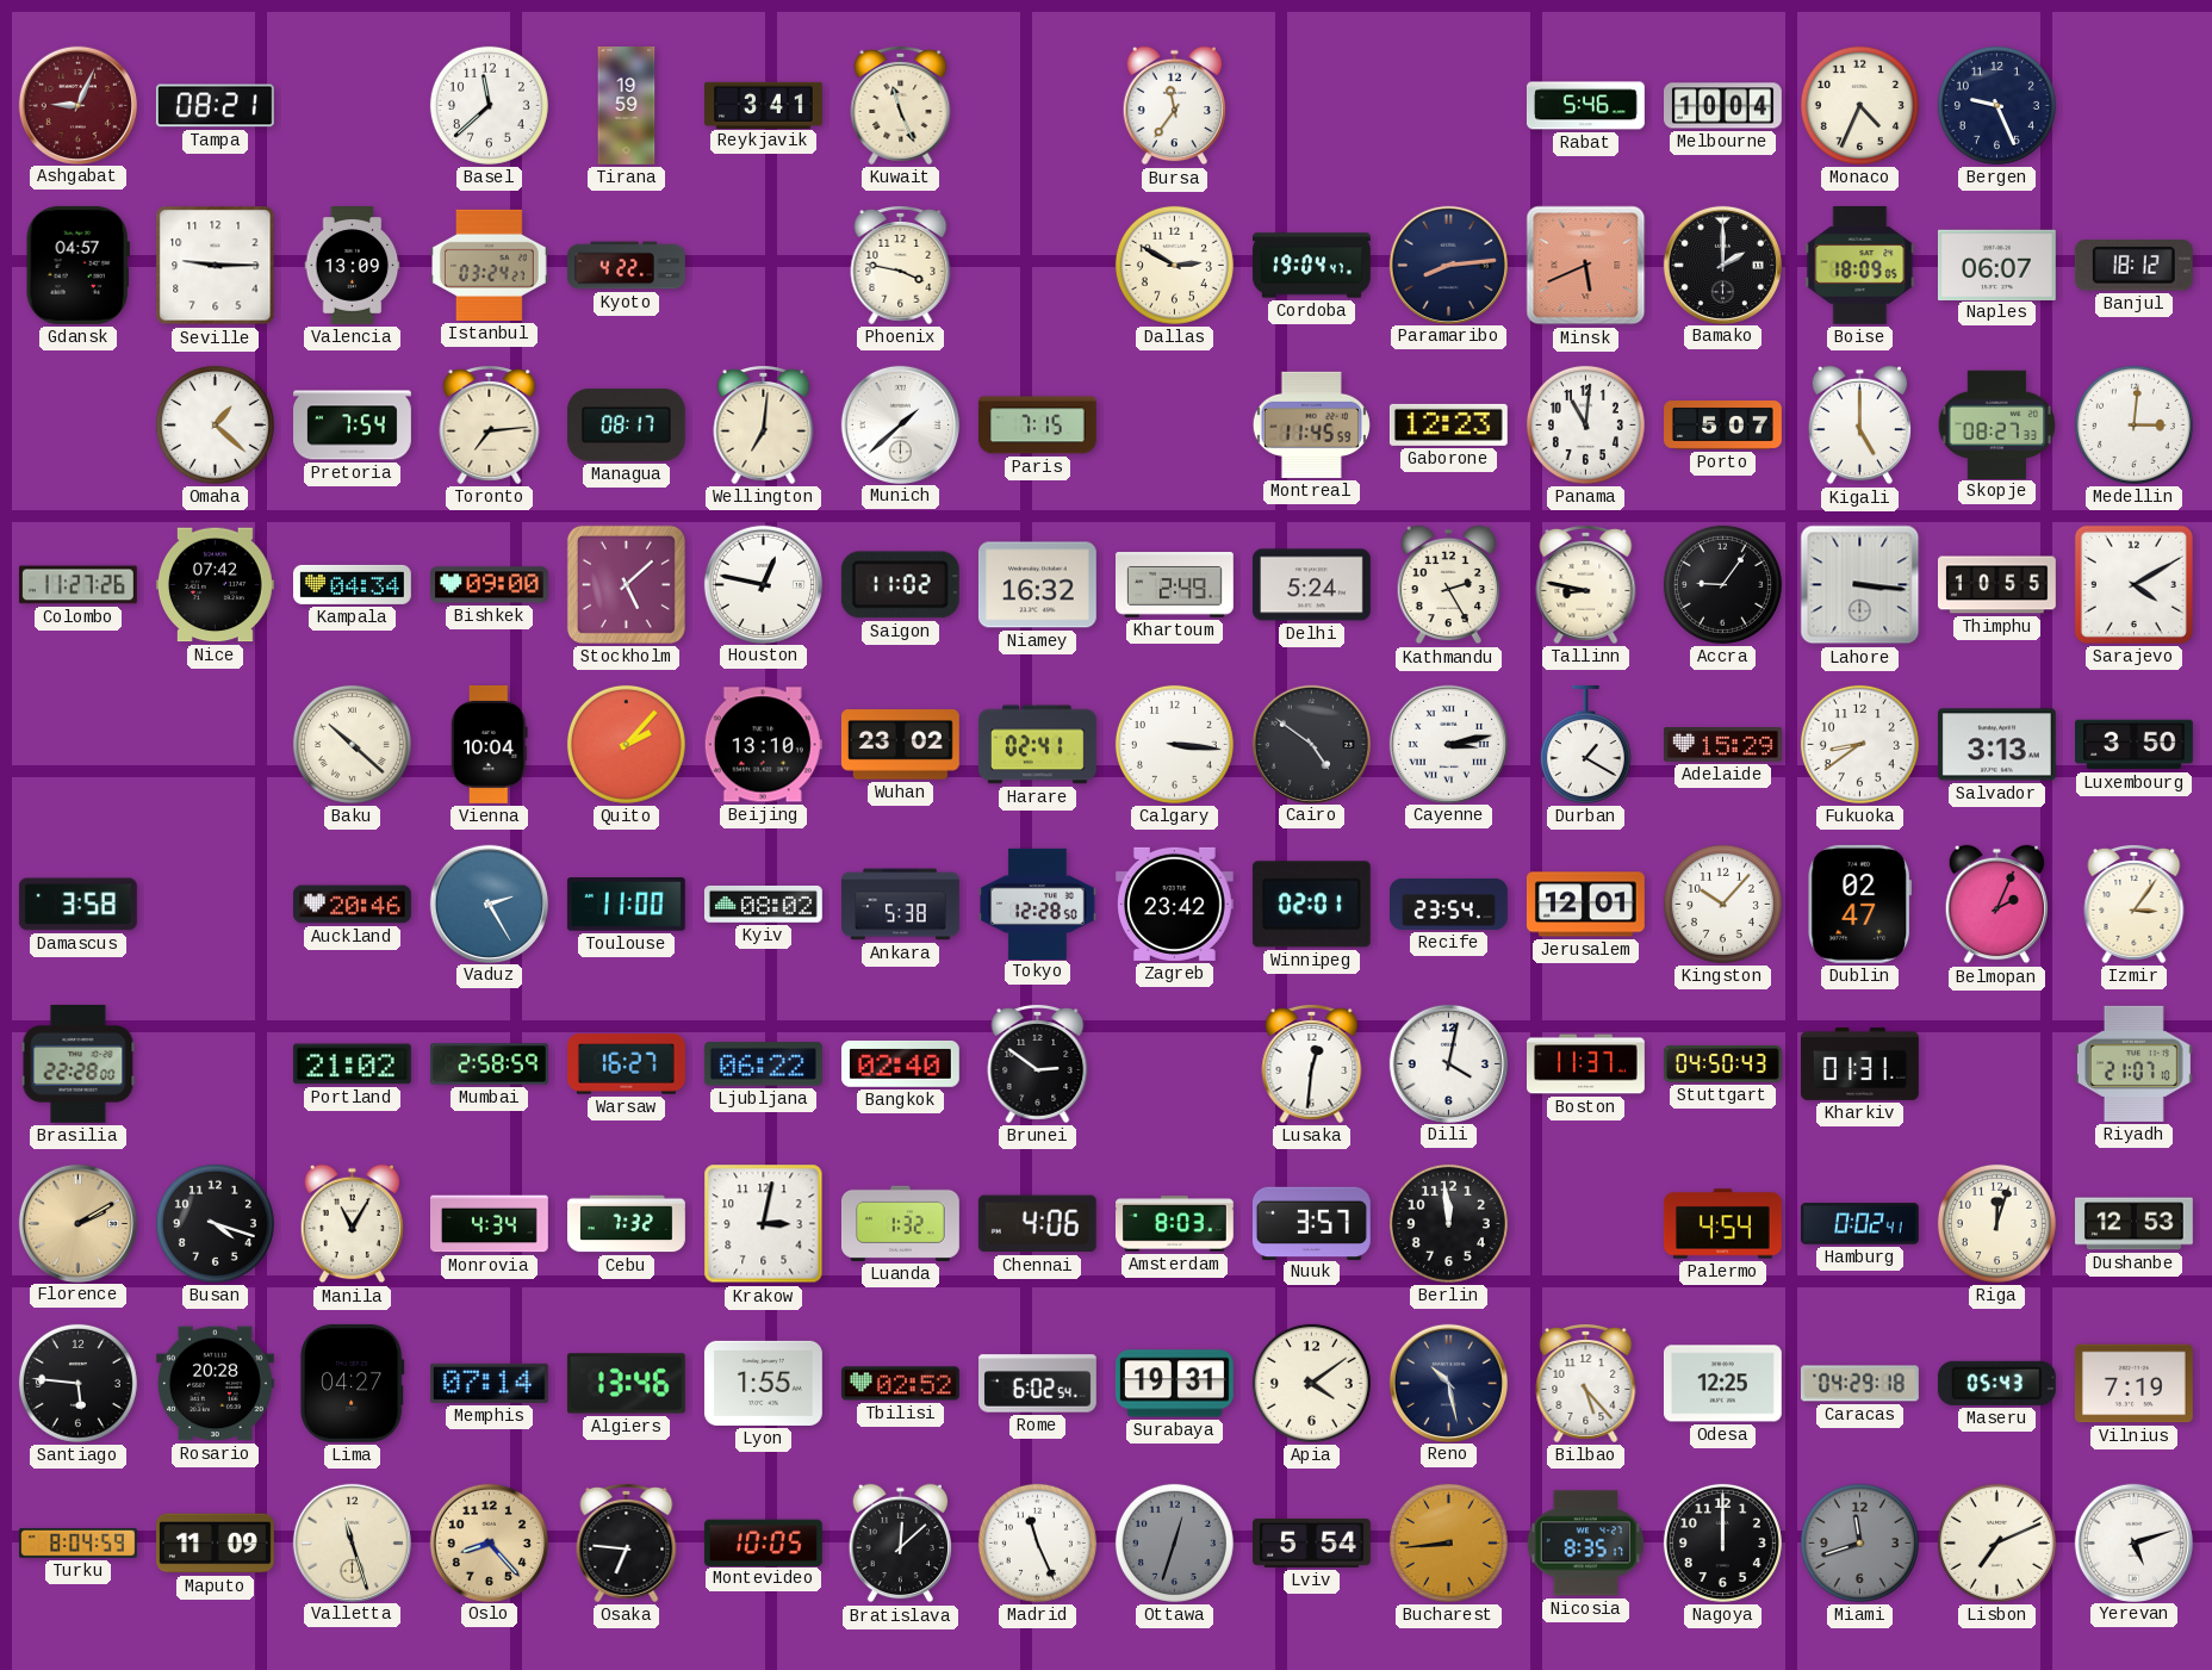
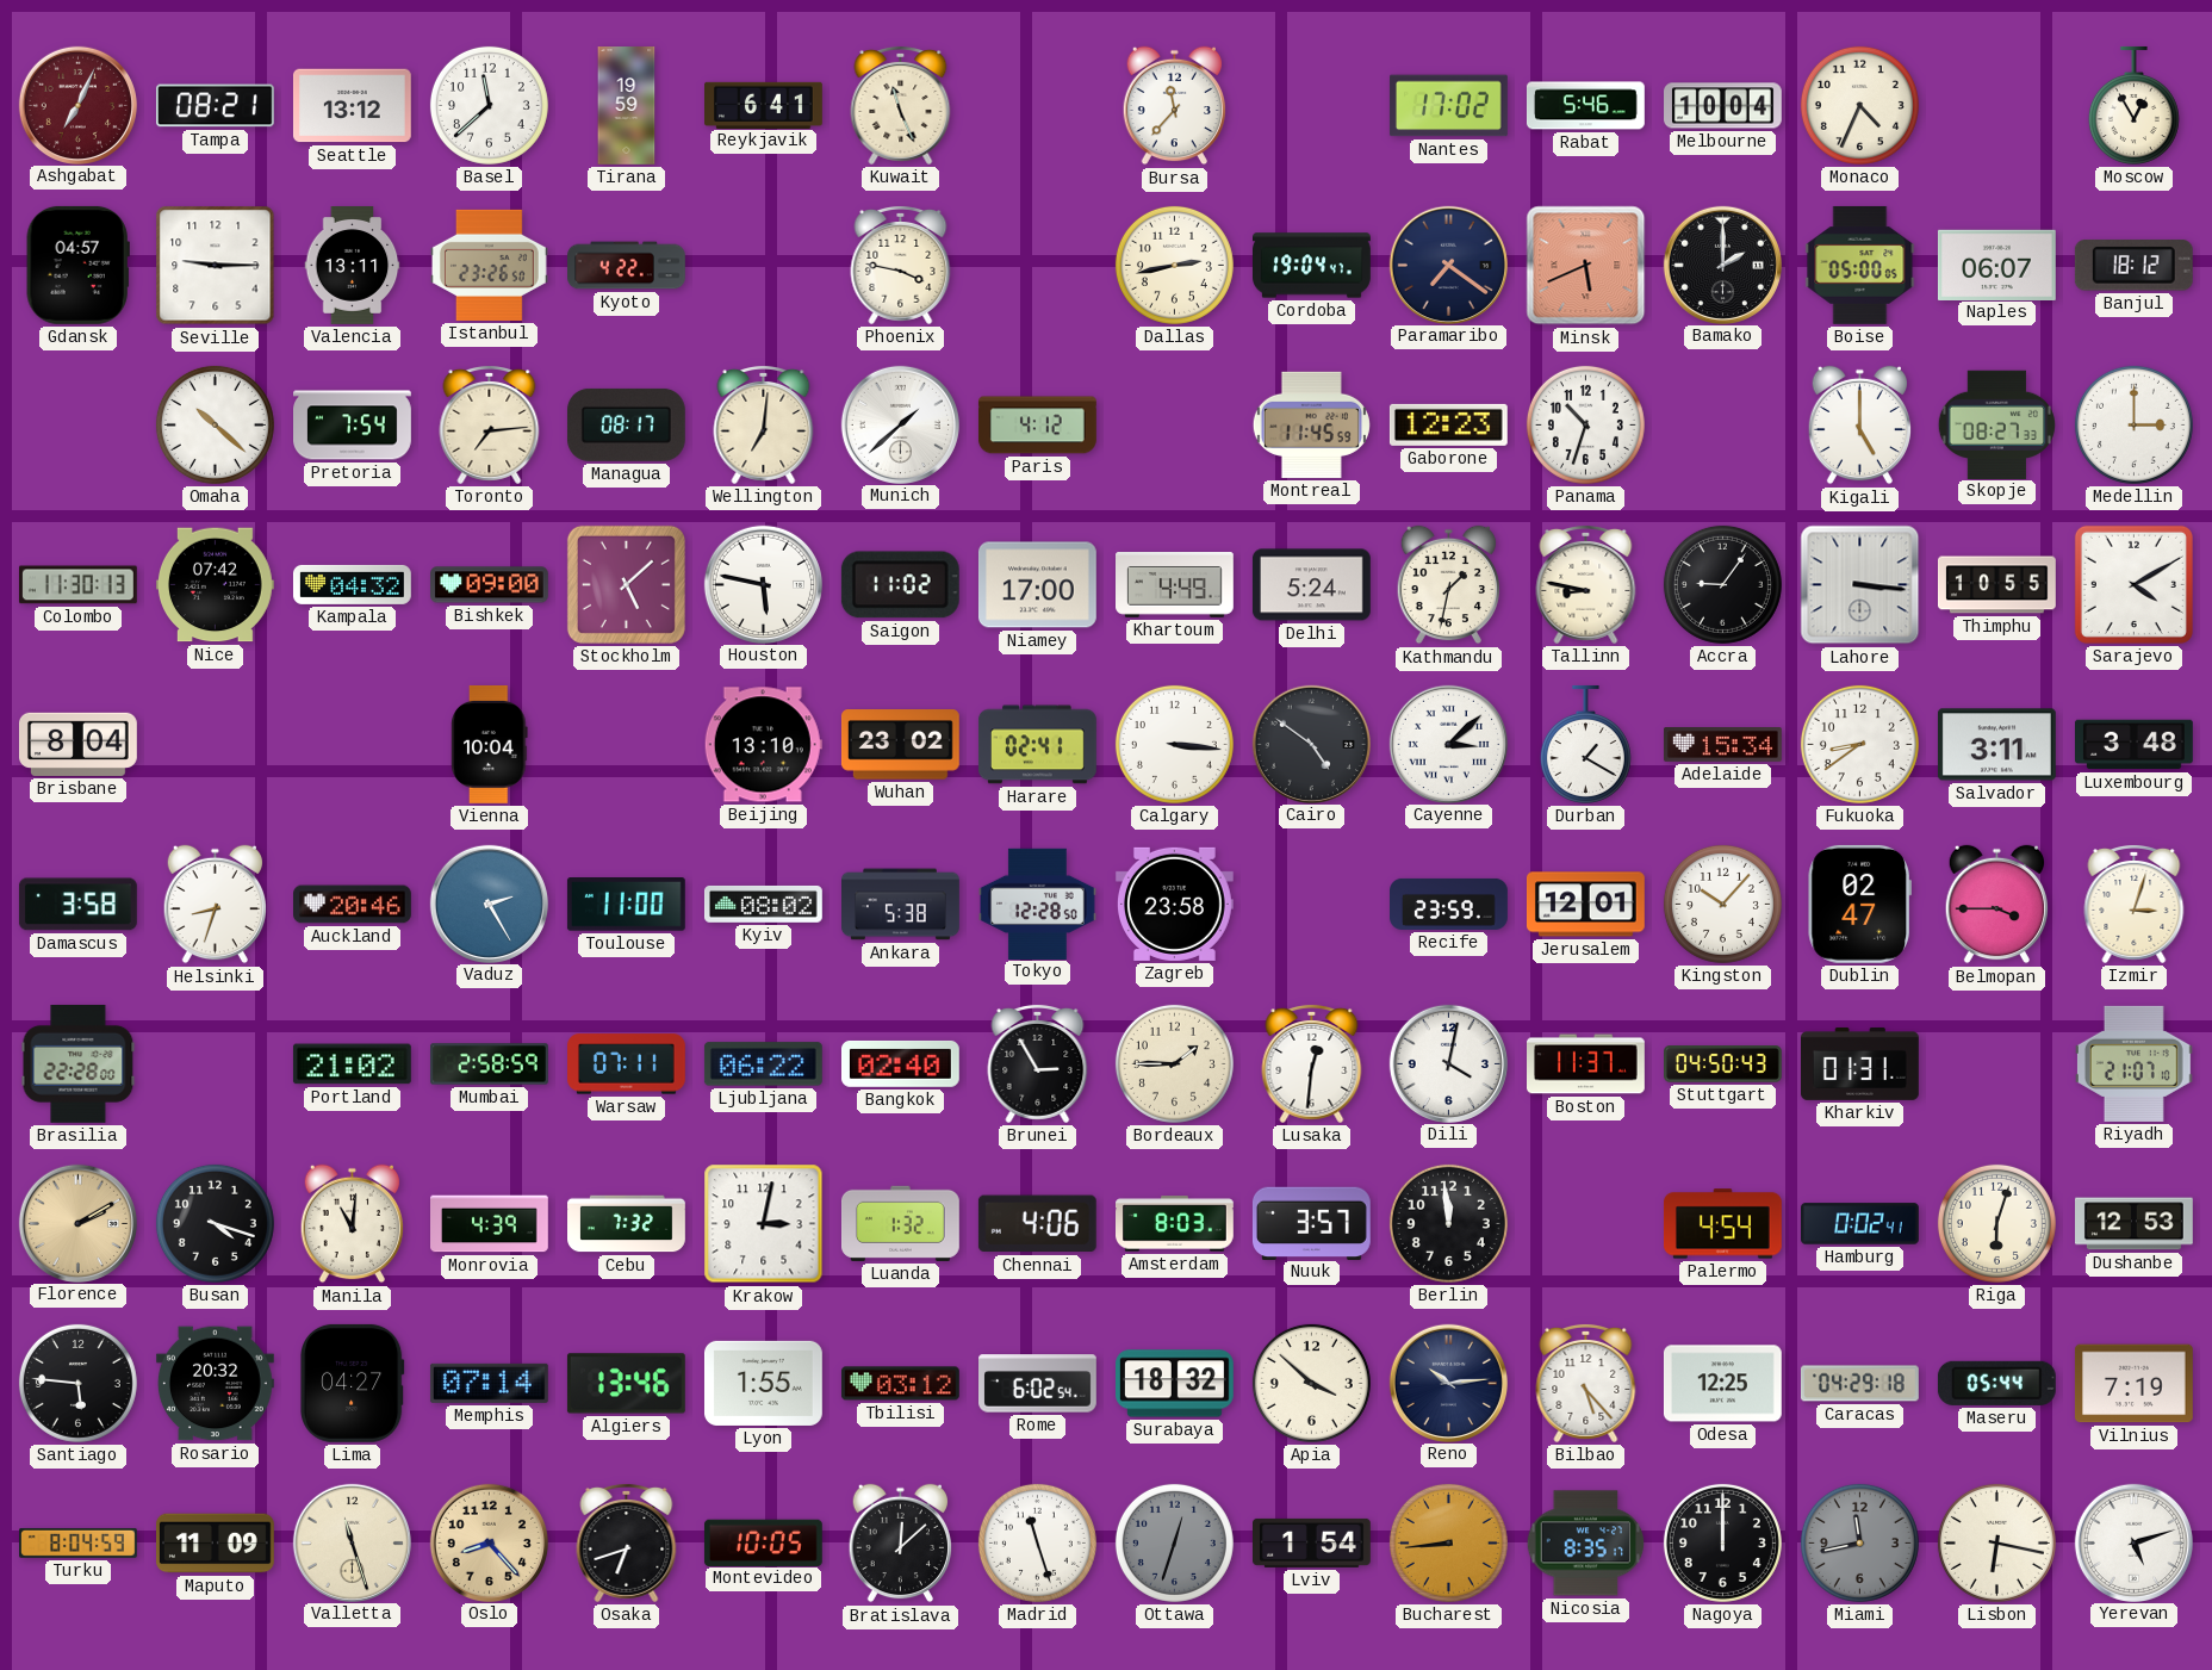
Ashgabat: 9:04 -> 7:04
Seattle: none -> 13:12
Reykjavik: 3:41 -> 6:41
Bursa: 11:36 -> 11:37
Nantes: none -> 17:02
Bergen: 9:26 -> none
Moscow: none -> 12:55
Valencia: 13:09 -> 13:11
Istanbul: 03:24 -> 23:26
Dallas: 2:50 -> 2:43
Paramaribo: 8:14 -> 7:21
Boise: 18:09 -> 05:00
Omaha: 1:22 -> 10:22
Paris: 7:15 -> 4:12
Panama: 11:01 -> 10:33
Porto: 5:07 -> none
Medellin: 3:01 -> 3:00
Colombo: 11:27 -> 11:30
Kampala: 04:34 -> 04:32
Houston: 12:47 -> 5:47
Niamey: 16:32 -> 17:00
Khartoum: 2:49 -> 4:49
Kathmandu: 2:25 -> 1:32
Brisbane: none -> 8:04
Baku: 10:22 -> none
Quito: 2:07 -> none
Cayenne: 3:13 -> 3:08
Adelaide: 15:29 -> 15:34
Salvador: 3:13 -> 3:11
Luxembourg: 3:50 -> 3:48
Helsinki: none -> 8:33
Zagreb: 23:42 -> 23:58
Winnipeg: 02:01 -> none
Recife: 23:54 -> 23:59
Belmopan: 2:04 -> 3:45
Izmir: 3:06 -> 3:03
Warsaw: 16:27 -> 07:11
Brunei: 2:51 -> 2:55
Bordeaux: none -> 1:45
Manila: 11:05 -> 11:01
Monrovia: 4:34 -> 4:39
Riga: 12:03 -> 6:03
Rosario: 20:28 -> 20:32
Tbilisi: 02:52 -> 03:12
Surabaya: 19:31 -> 18:32
Apia: 4:09 -> 3:52
Reno: 10:28 -> 10:14
Maseru: 05:43 -> 05:44
Osaka: 6:46 -> 6:42
Madrid: 11:26 -> 11:27
Lviv: 5:54 -> 1:54
Miami: 11:42 -> 11:43
Lisbon: 7:11 -> 6:17
